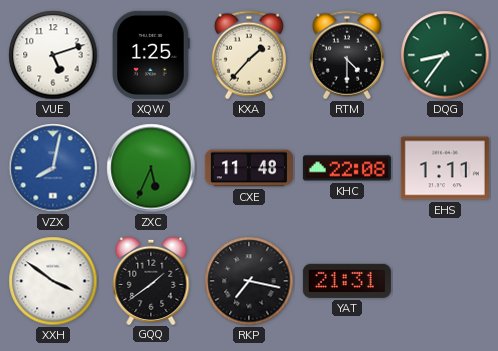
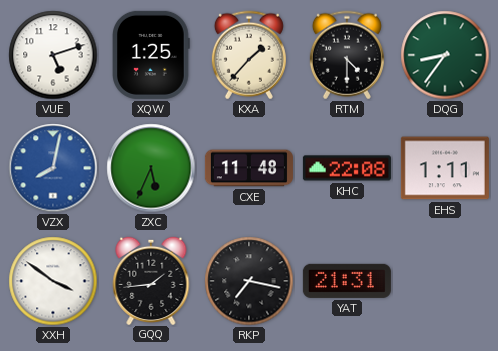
GQQ: 1:39 -> 1:44
